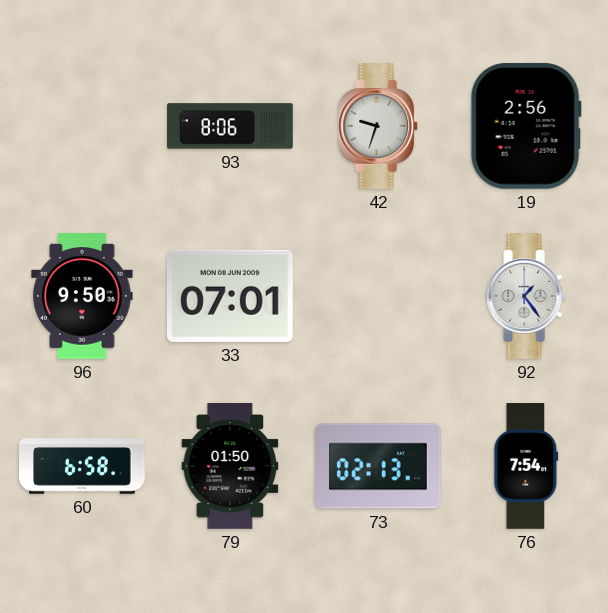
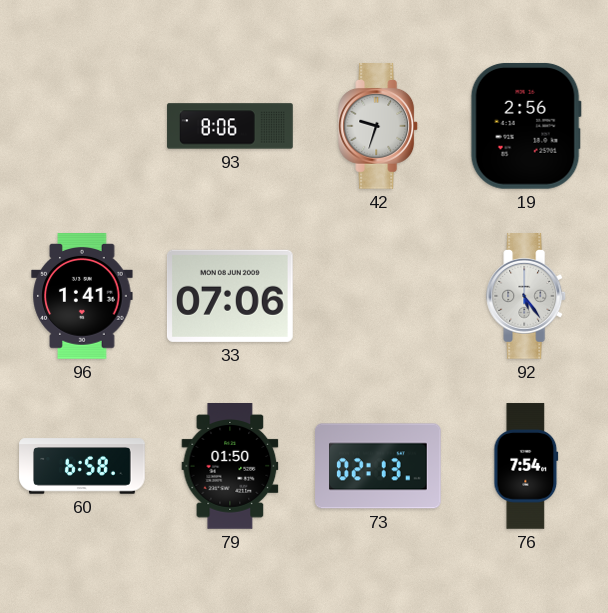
96: 9:50 -> 1:41
33: 07:01 -> 07:06
92: 1:24 -> 5:24
